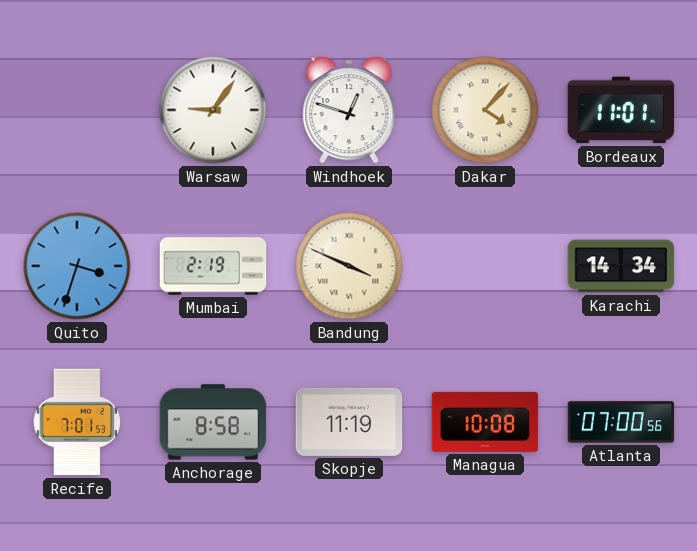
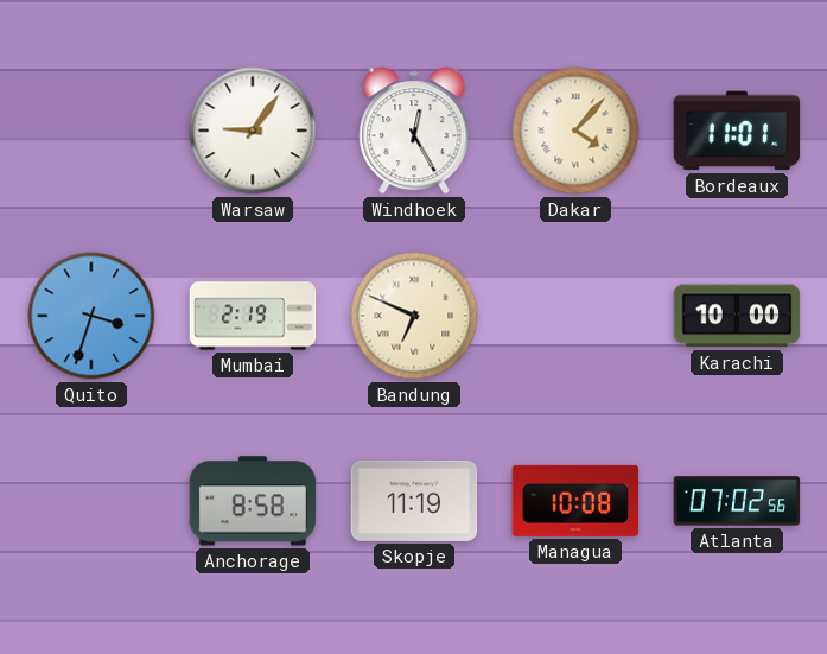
Windhoek: 12:48 -> 12:25
Bandung: 3:49 -> 6:49
Karachi: 14:34 -> 10:00
Recife: 7:01 -> none
Atlanta: 07:00 -> 07:02
